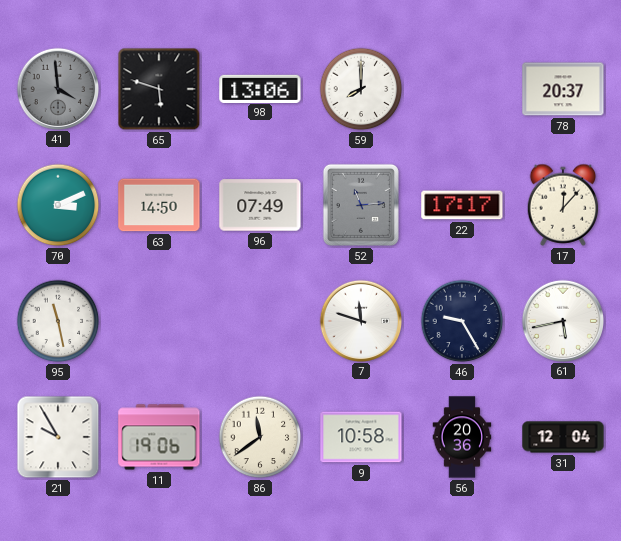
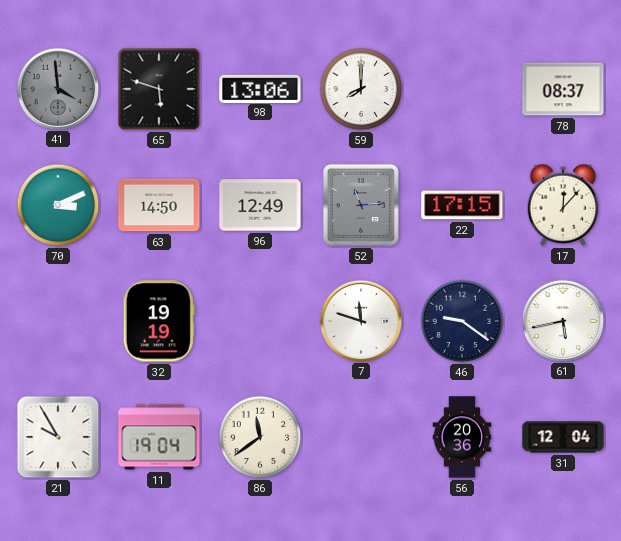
78: 20:37 -> 08:37
96: 07:49 -> 12:49
22: 17:17 -> 17:15
95: 11:28 -> none
32: none -> 19:19
46: 9:25 -> 9:21
11: 19:06 -> 19:04
9: 10:58 -> none
